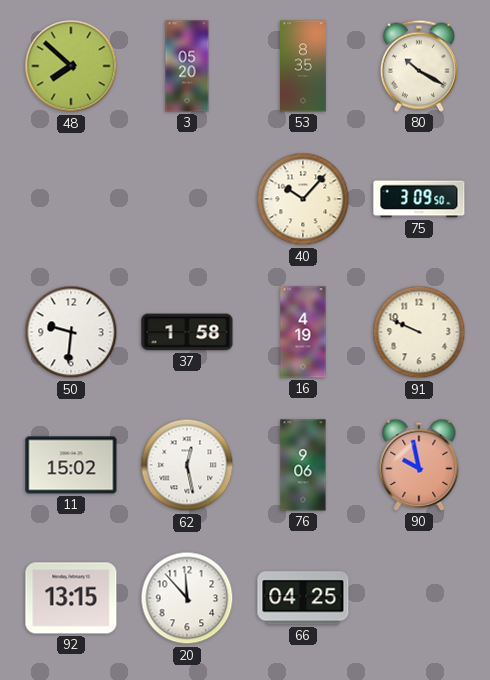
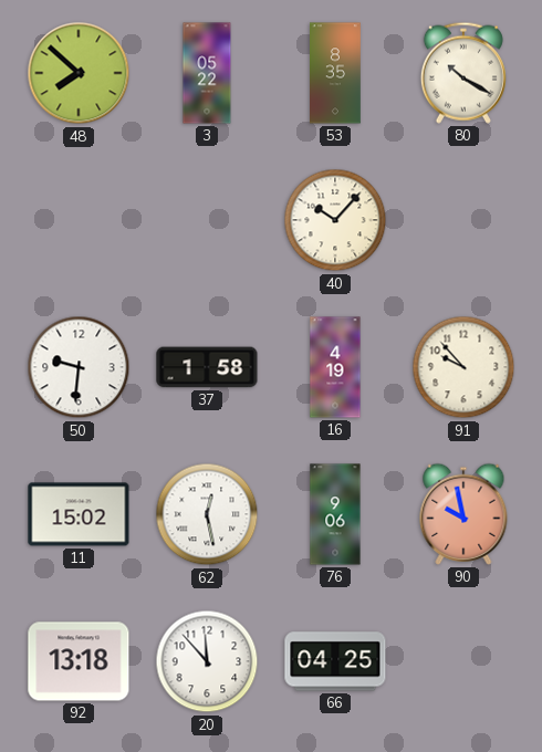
3: 05:20 -> 05:22
75: 3:09 -> none
91: 9:49 -> 9:53
92: 13:15 -> 13:18
